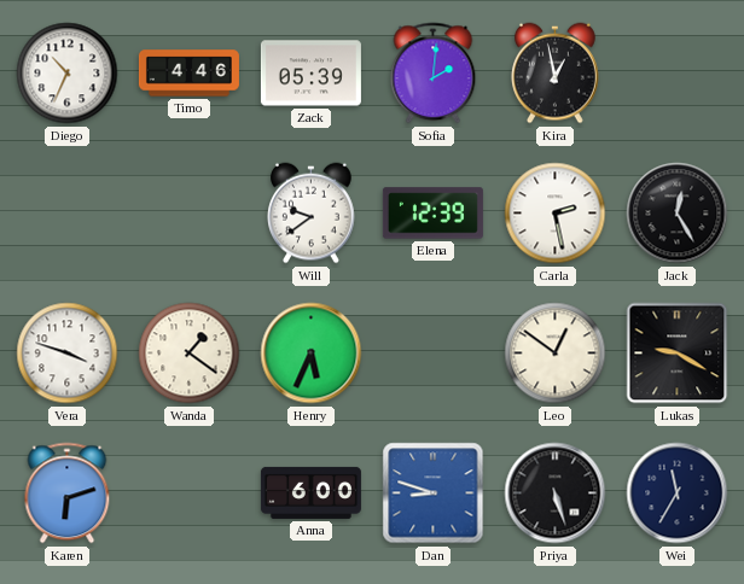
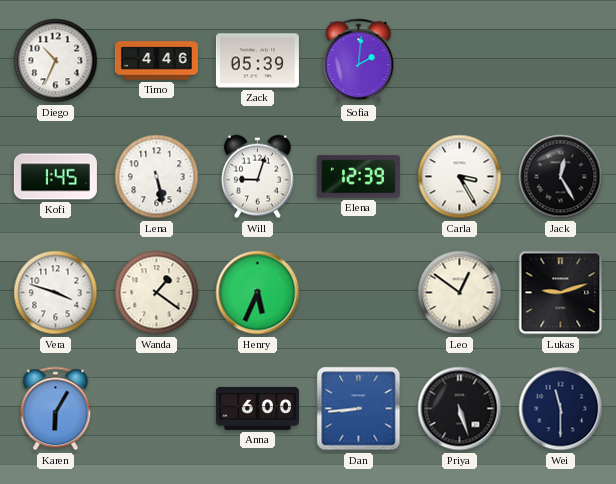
Kira: 12:58 -> none
Kofi: none -> 1:45
Lena: none -> 5:28
Will: 9:39 -> 9:03
Carla: 2:28 -> 3:25
Lukas: 9:20 -> 9:12
Karen: 6:12 -> 6:05
Dan: 8:48 -> 8:44
Wei: 11:35 -> 11:30
